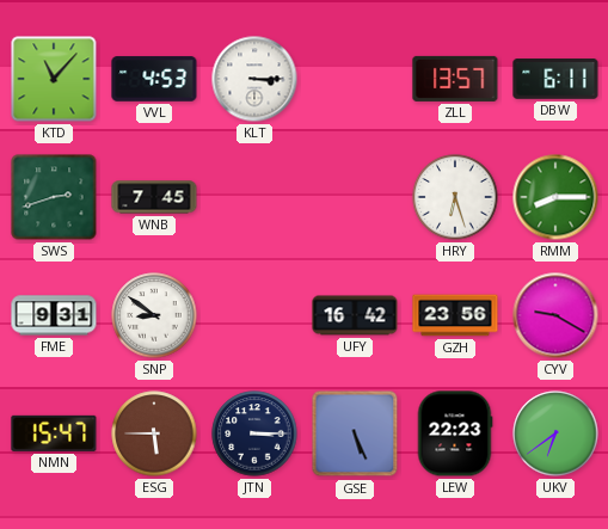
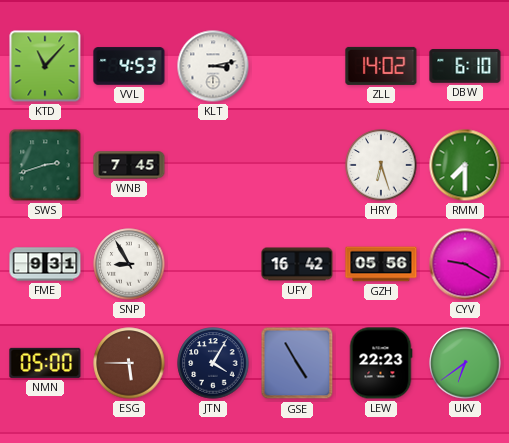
KLT: 3:15 -> 3:13
ZLL: 13:57 -> 14:02
DBW: 6:11 -> 6:10
RMM: 8:15 -> 7:30
SNP: 8:51 -> 8:55
GZH: 23:56 -> 05:56
NMN: 15:47 -> 05:00
JTN: 3:15 -> 4:05
GSE: 5:26 -> 4:55
